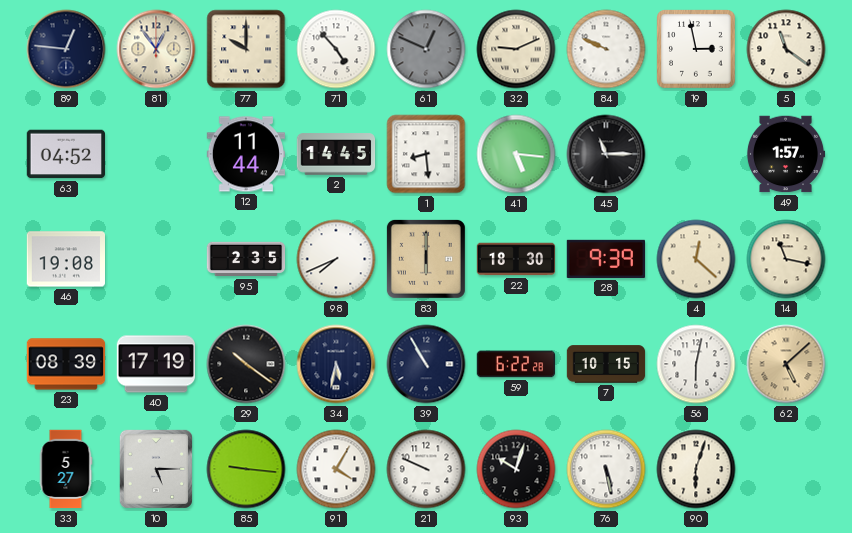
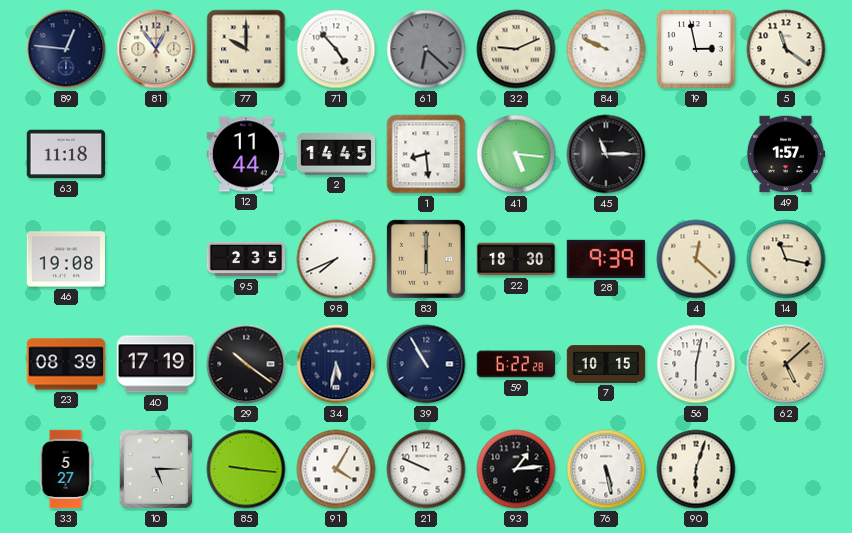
61: 12:49 -> 6:22
63: 04:52 -> 11:18
93: 10:03 -> 1:14
